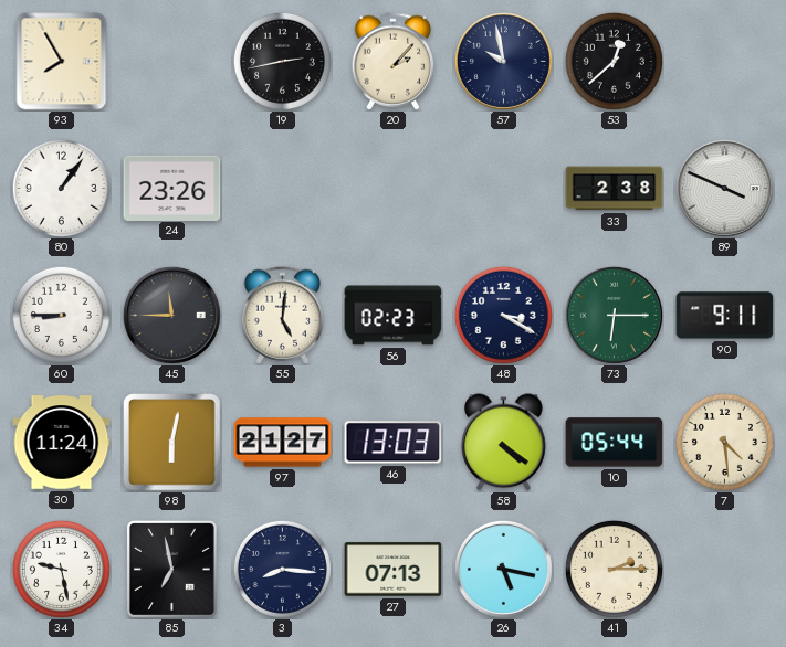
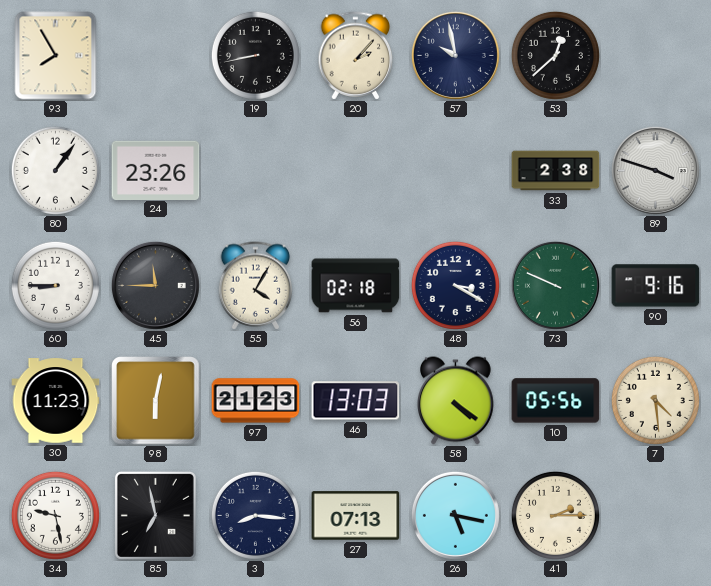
19: 2:43 -> 8:43
89: 3:49 -> 3:48
55: 5:01 -> 4:05
56: 02:23 -> 02:18
73: 6:15 -> 9:49
90: 9:11 -> 9:16
30: 11:24 -> 11:23
97: 21:27 -> 21:23
10: 05:44 -> 05:56
